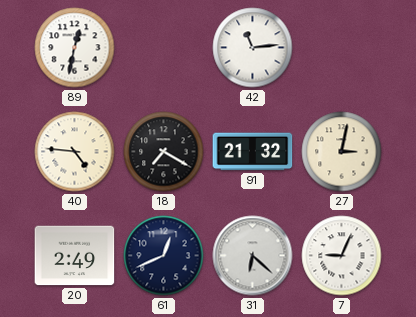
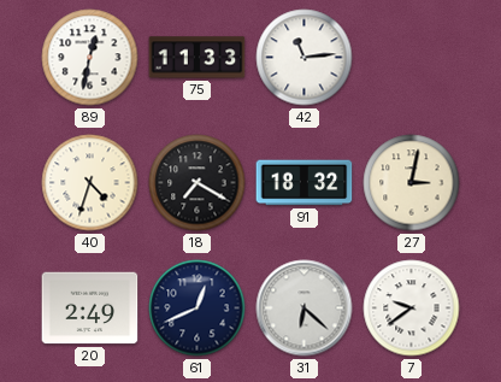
75: none -> 11:33
40: 4:46 -> 4:33
91: 21:32 -> 18:32
7: 9:04 -> 9:39
